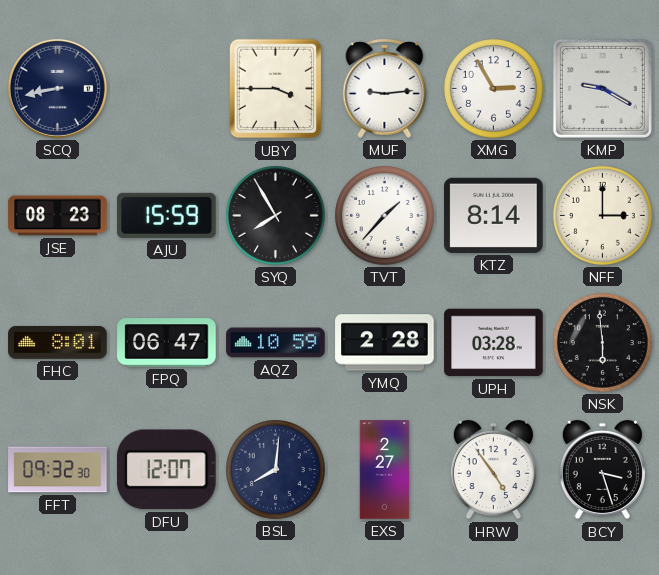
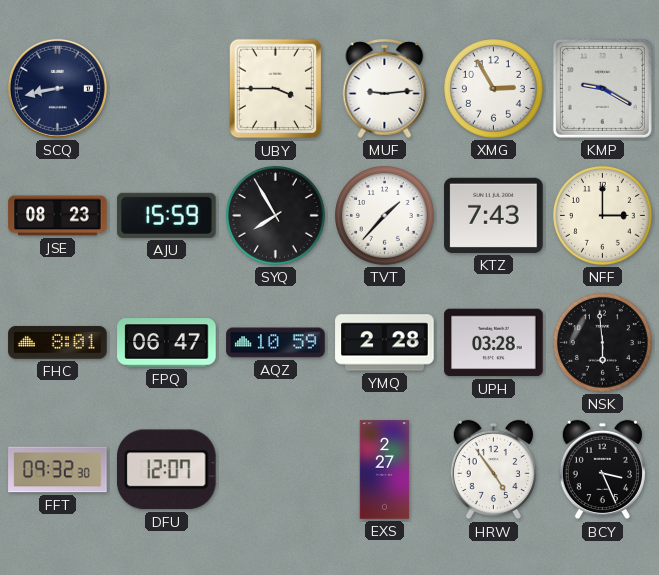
KTZ: 8:14 -> 7:43
BSL: 8:01 -> none
BCY: 3:27 -> 3:26
